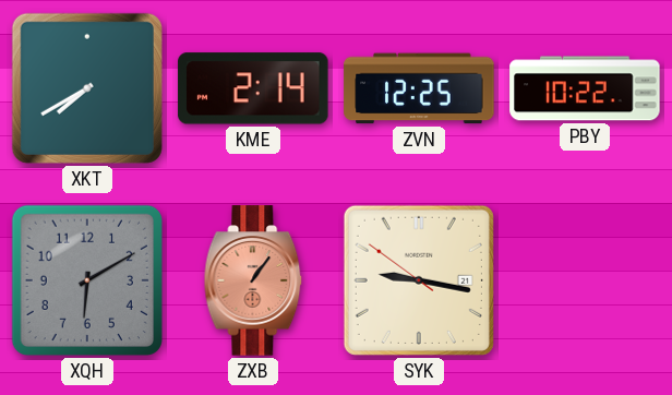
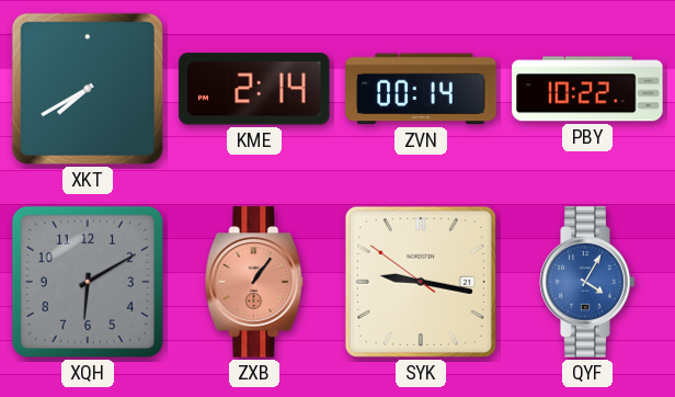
ZVN: 12:25 -> 00:14
QYF: none -> 4:05
